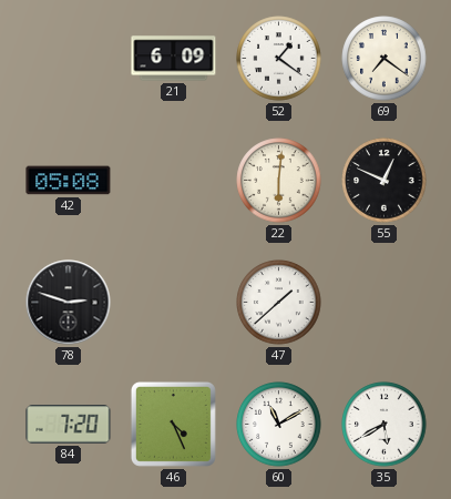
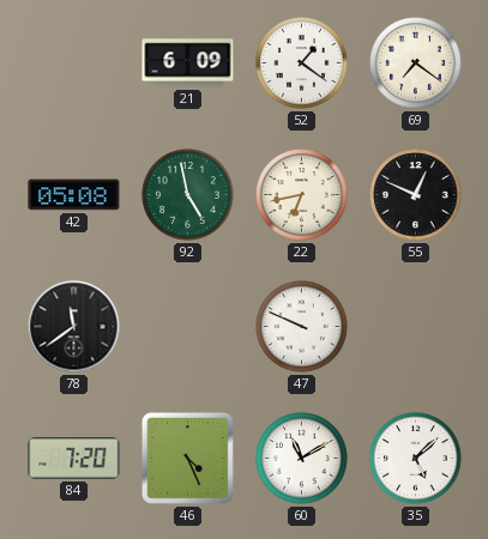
92: none -> 4:58
22: 6:01 -> 6:43
78: 2:48 -> 11:39
47: 1:38 -> 9:49
35: 5:40 -> 5:08
